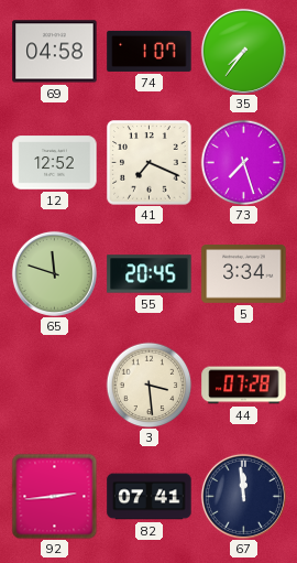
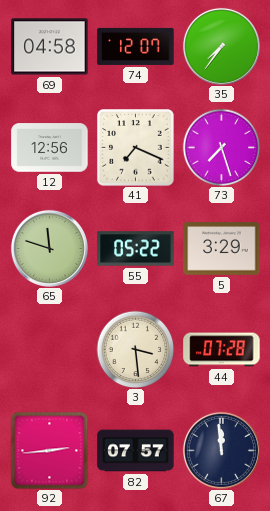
74: 1:07 -> 12:07
12: 12:52 -> 12:56
55: 20:45 -> 05:22
5: 3:34 -> 3:29
82: 07:41 -> 07:57
